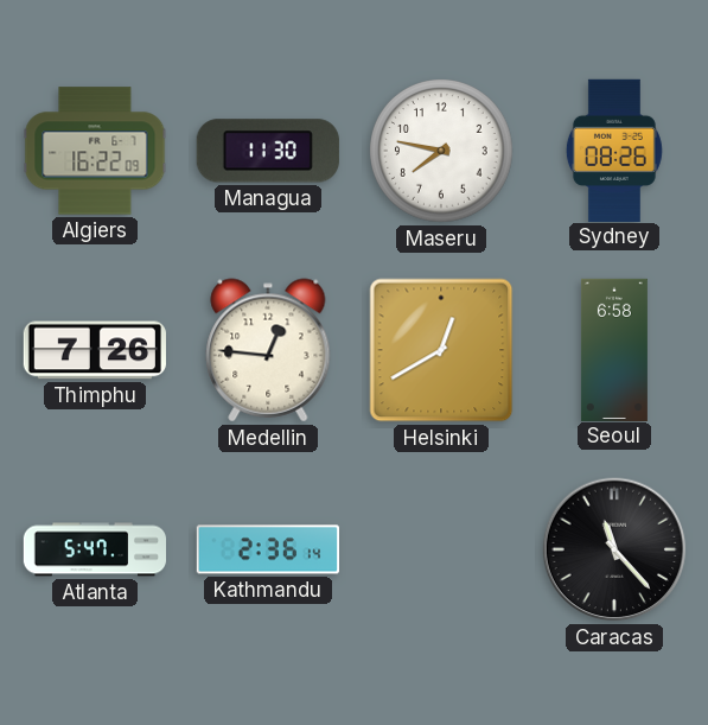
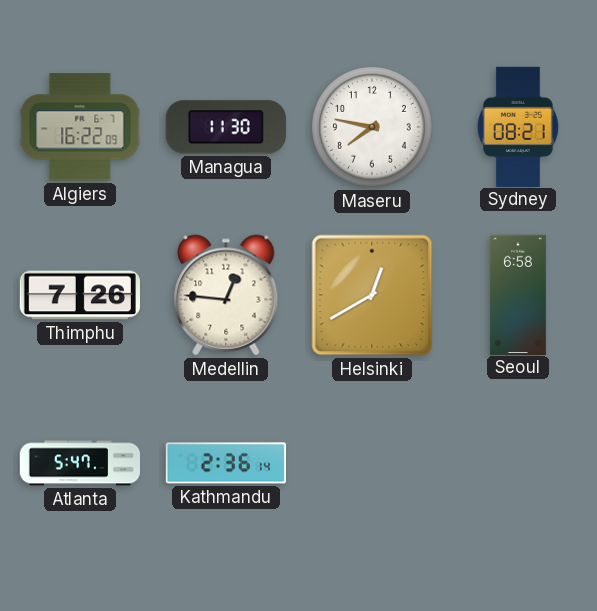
Sydney: 08:26 -> 08:21
Caracas: 11:23 -> none
